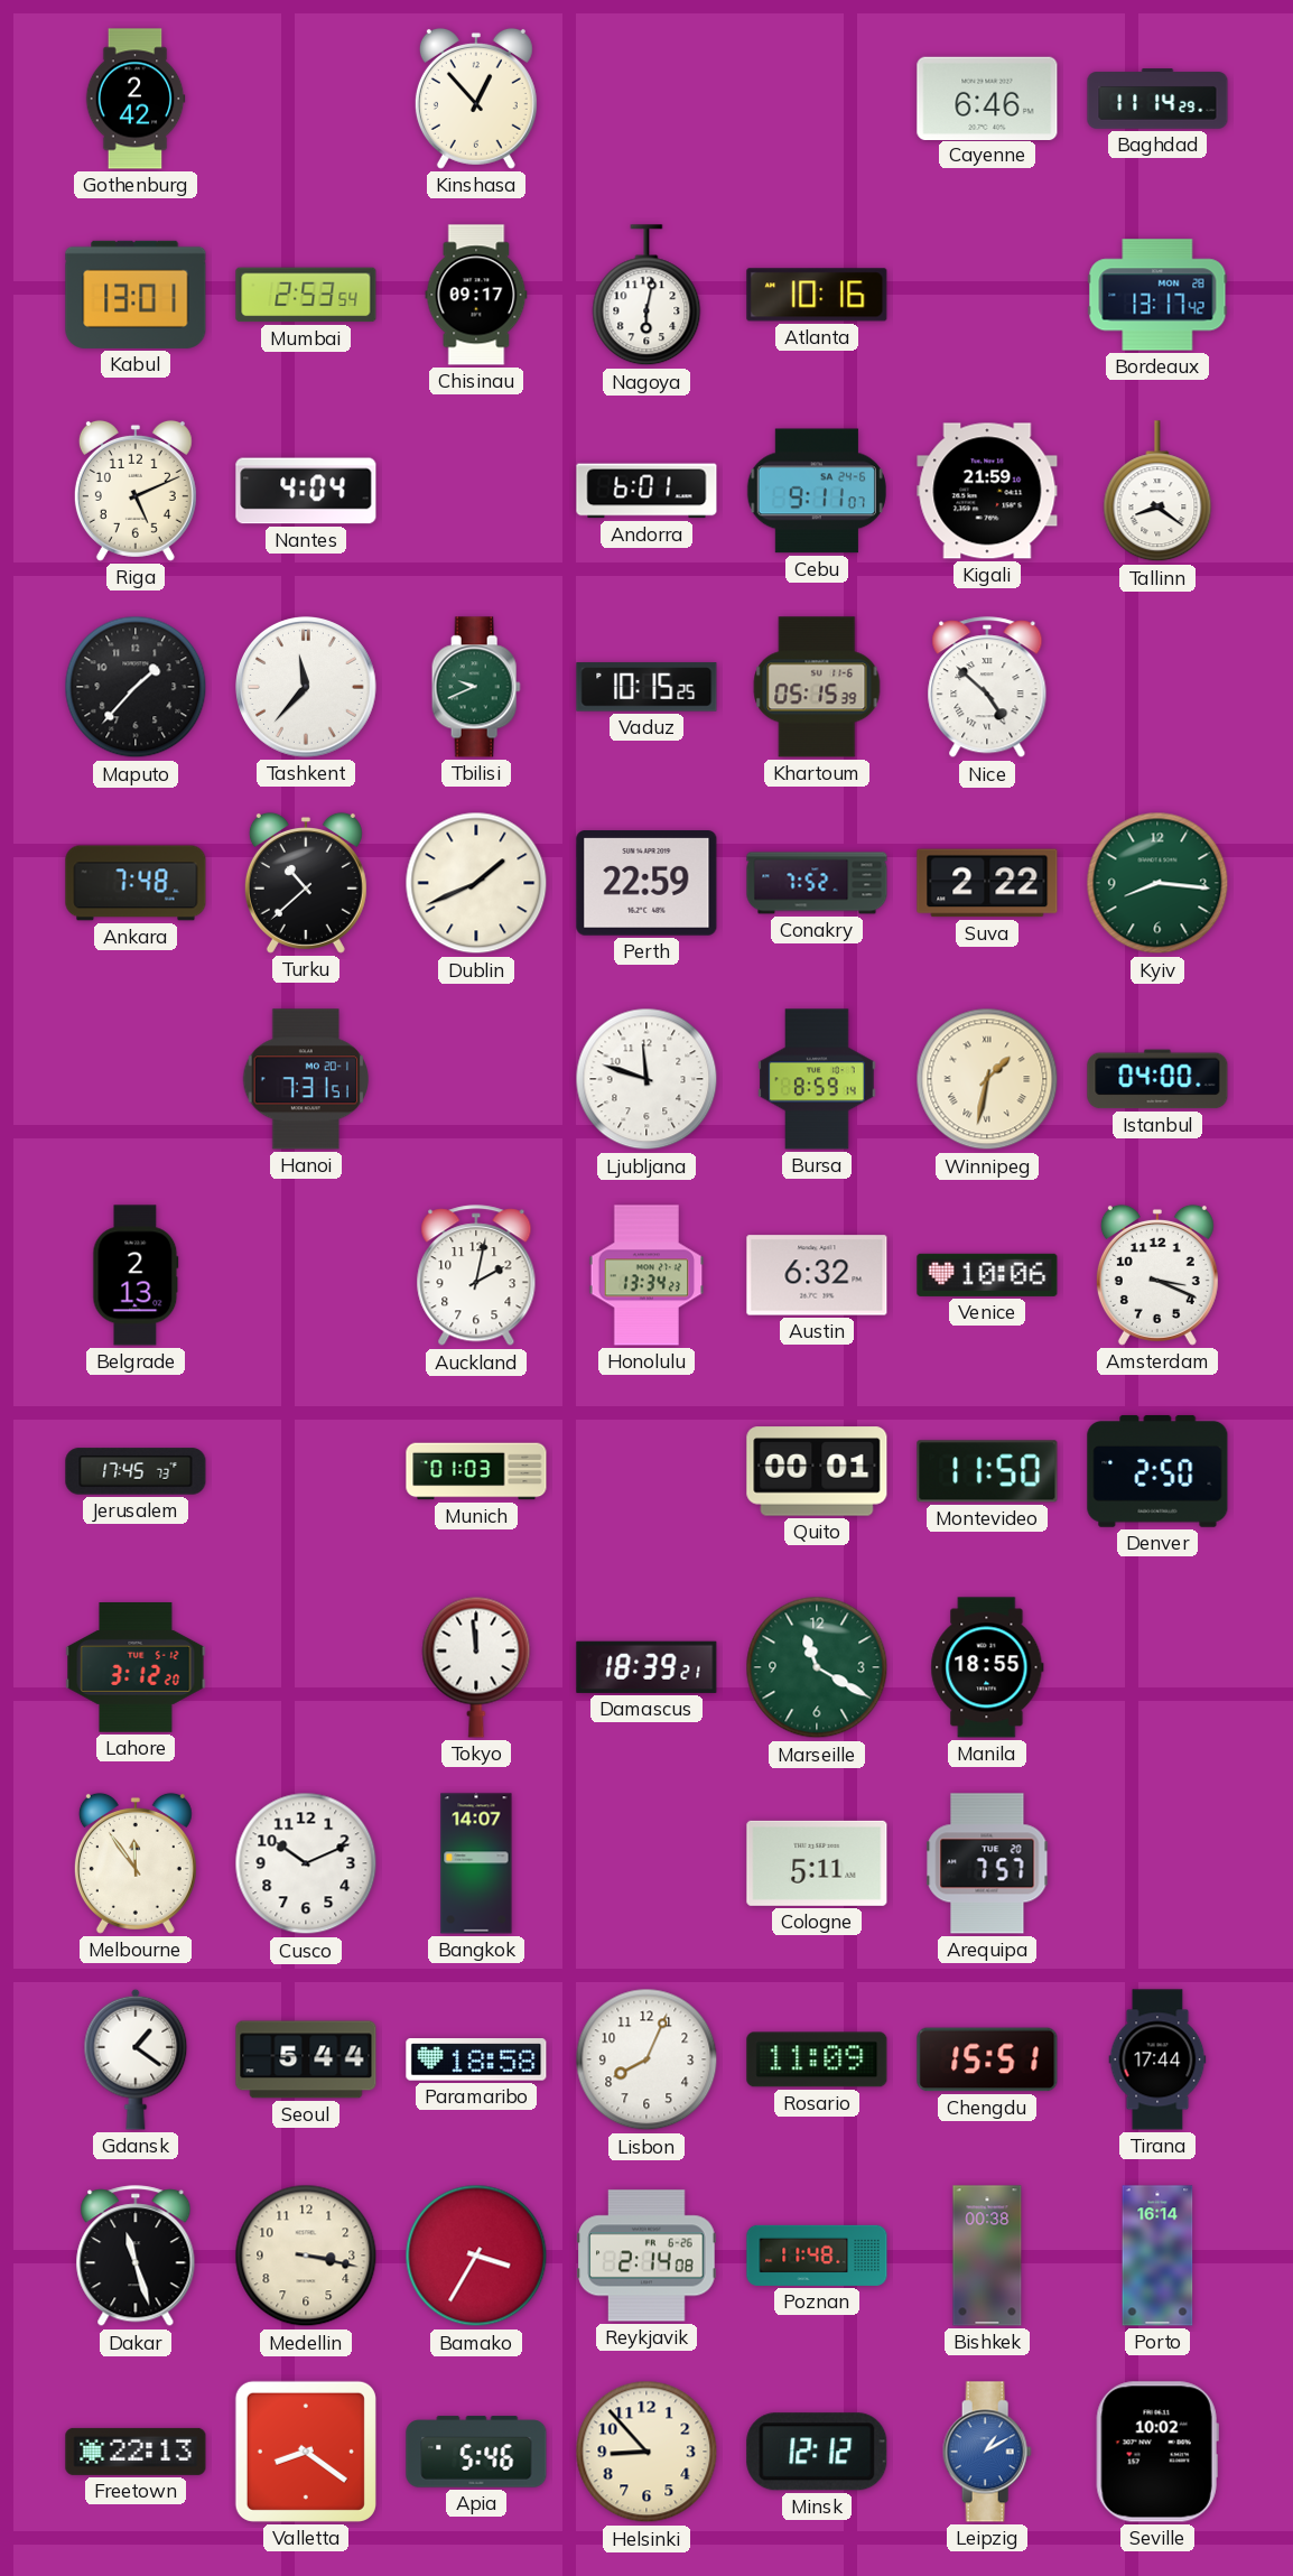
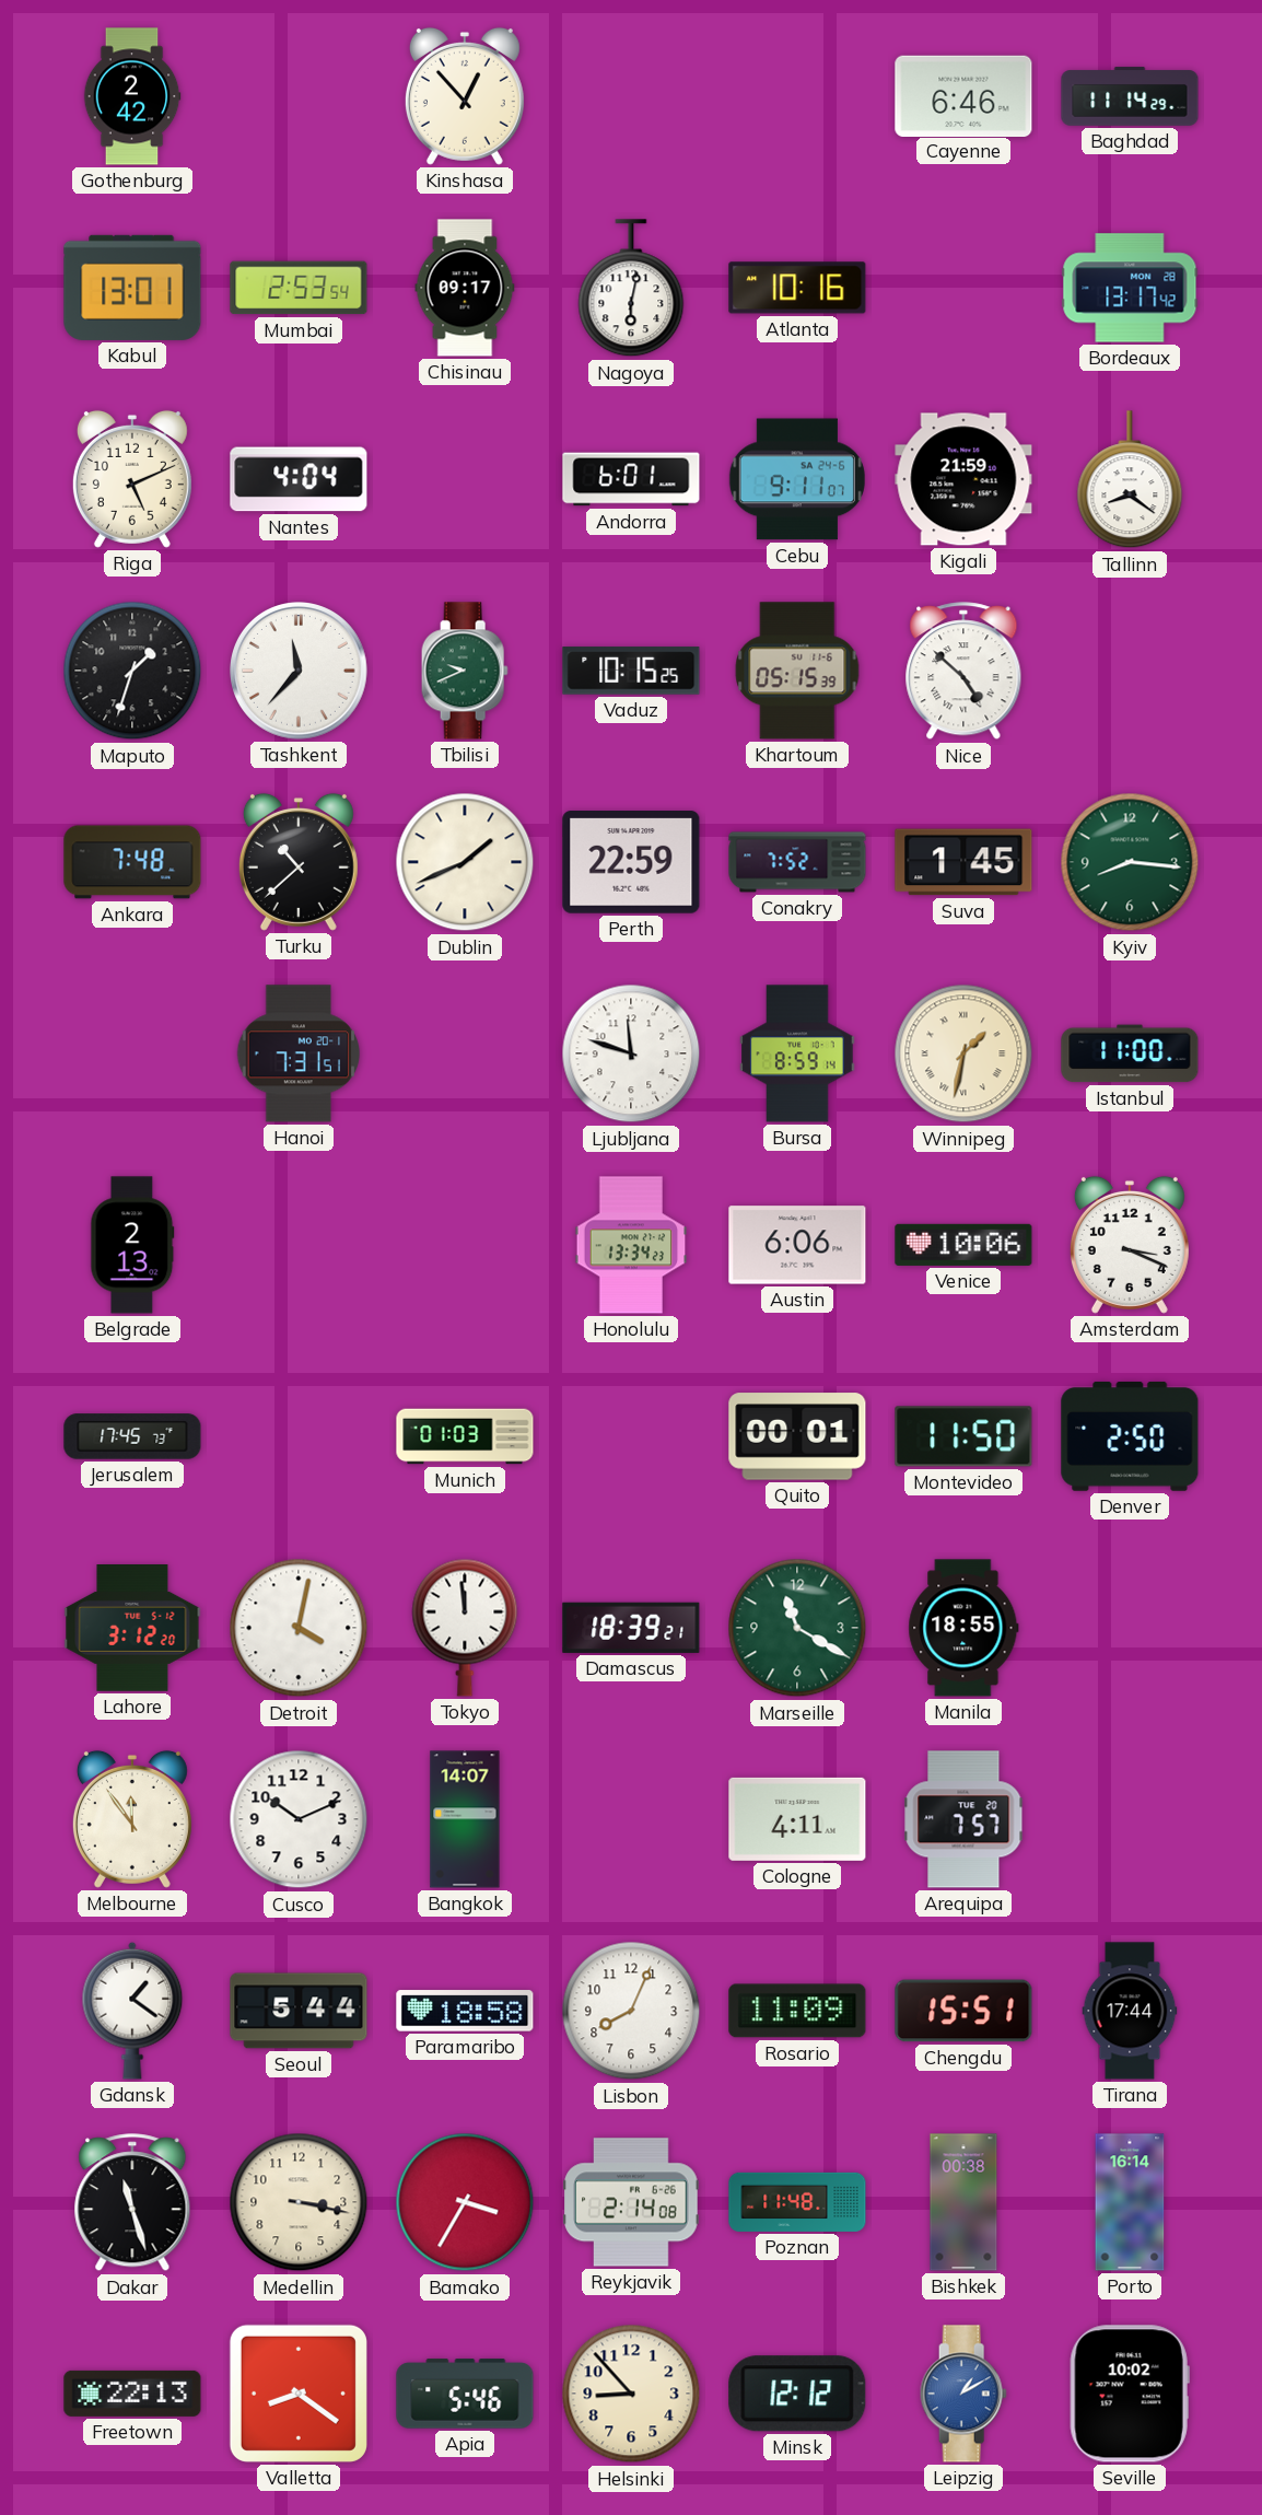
Maputo: 1:37 -> 1:33
Suva: 2:22 -> 1:45
Istanbul: 04:00 -> 11:00
Auckland: 2:02 -> none
Austin: 6:32 -> 6:06
Detroit: none -> 4:02
Cologne: 5:11 -> 4:11
